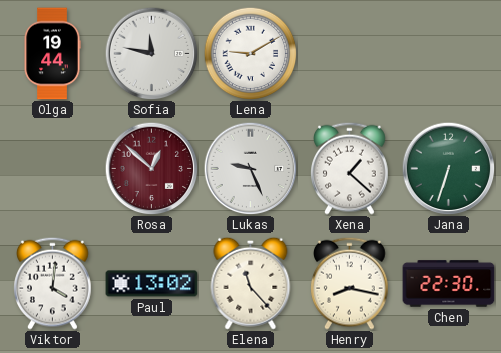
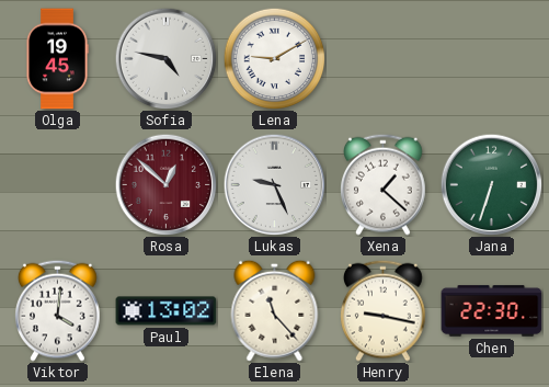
Olga: 19:44 -> 19:45
Sofia: 11:47 -> 4:47
Henry: 8:17 -> 9:17
